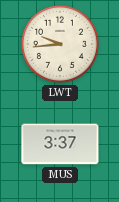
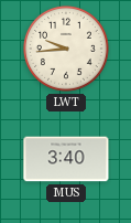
MUS: 3:37 -> 3:40
